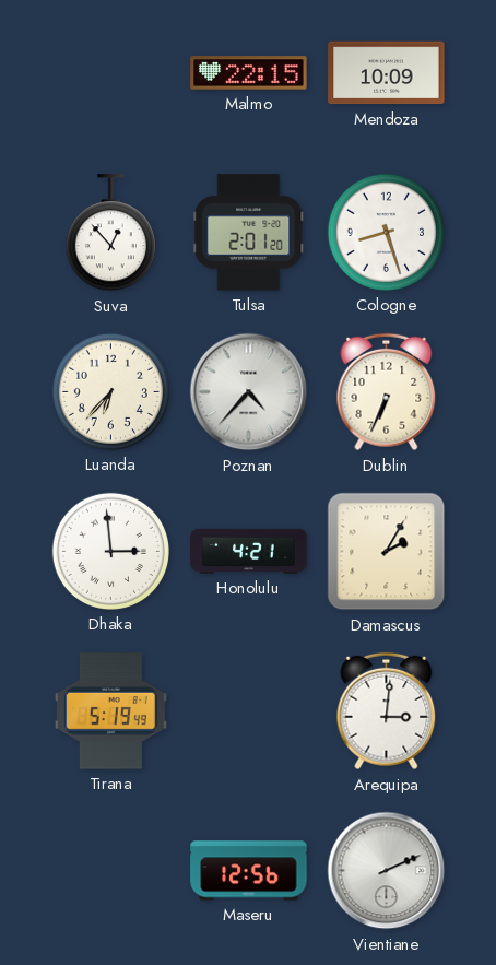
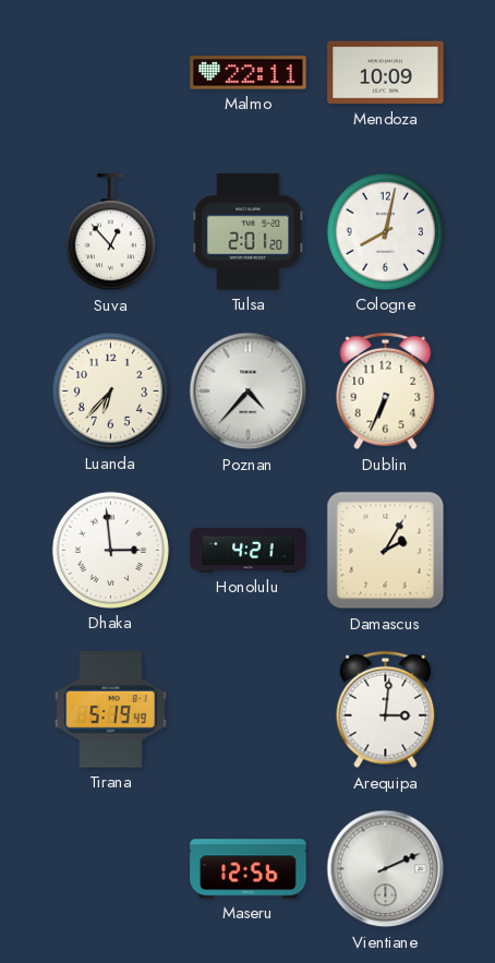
Malmo: 22:15 -> 22:11
Cologne: 8:27 -> 8:02
